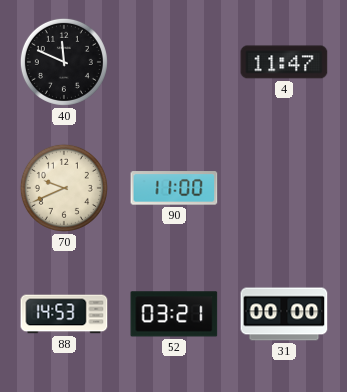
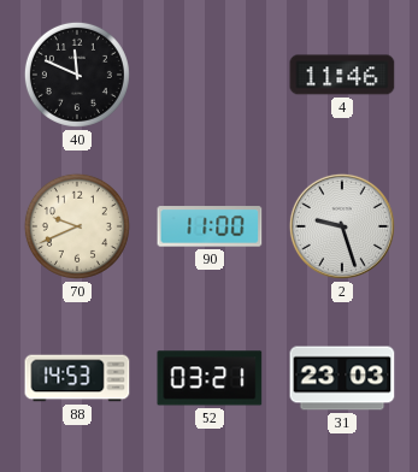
4: 11:47 -> 11:46
2: none -> 9:27
31: 00:00 -> 23:03
